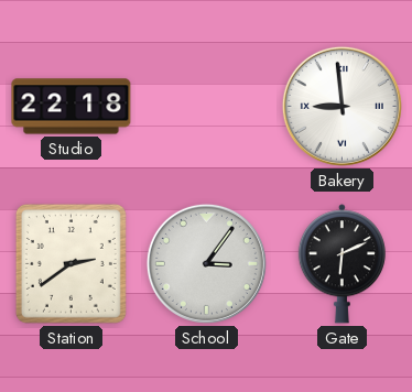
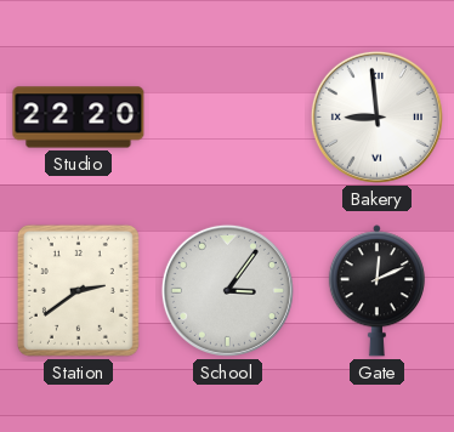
Studio: 22:18 -> 22:20
Gate: 6:11 -> 12:11
